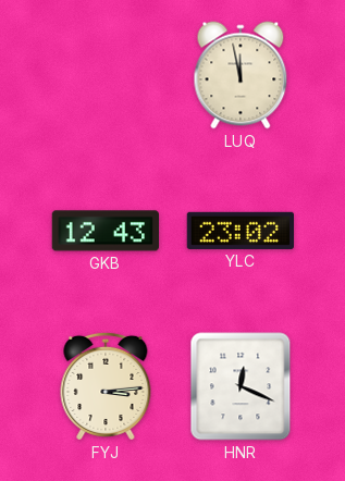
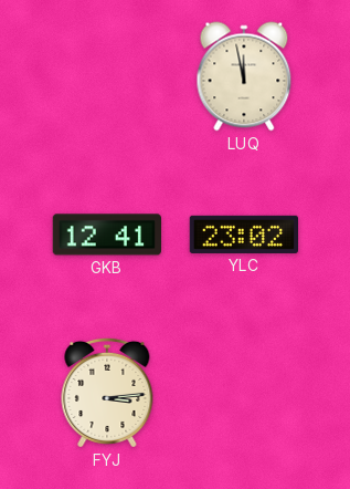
GKB: 12:43 -> 12:41
HNR: 12:19 -> none
